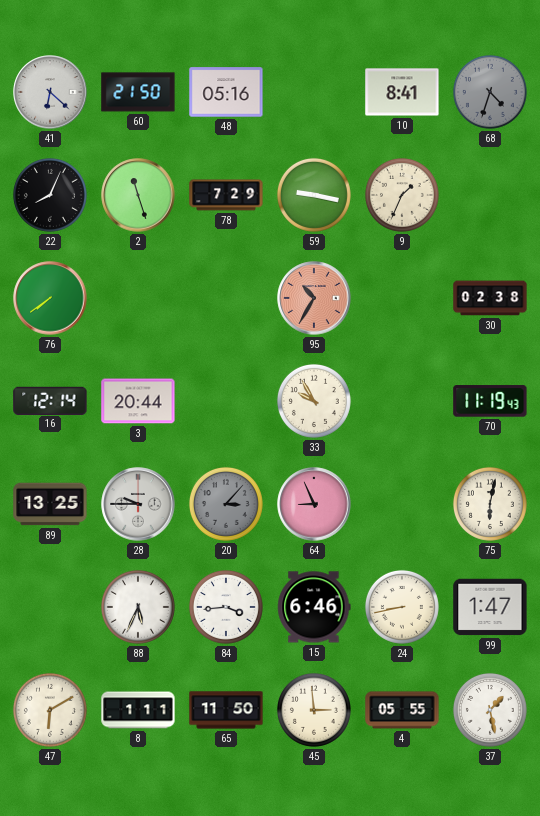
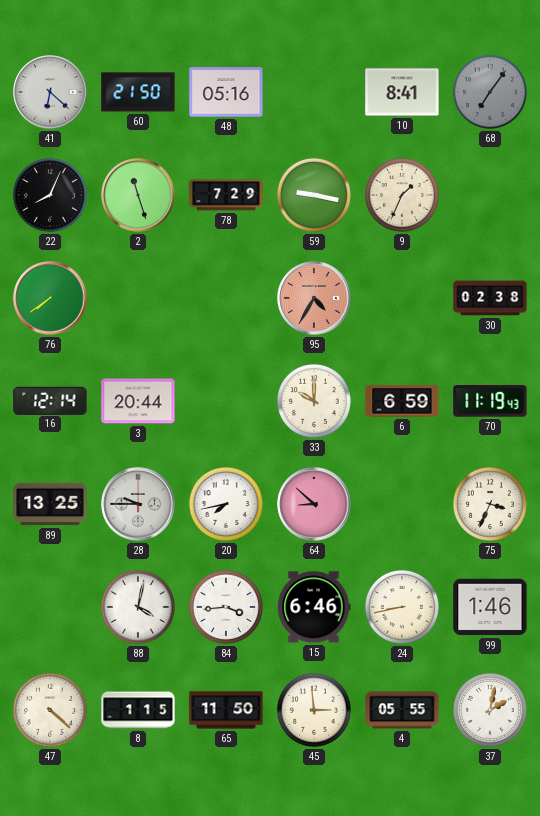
68: 4:33 -> 7:06
95: 10:35 -> 4:35
33: 9:55 -> 10:00
6: none -> 6:59
20: 3:07 -> 7:43
20 dial: grey -> white
64: 8:56 -> 8:52
75: 6:02 -> 3:34
88: 5:34 -> 4:02
99: 1:47 -> 1:46
47: 6:10 -> 4:22
8: 1:11 -> 1:15
37: 1:28 -> 2:02
